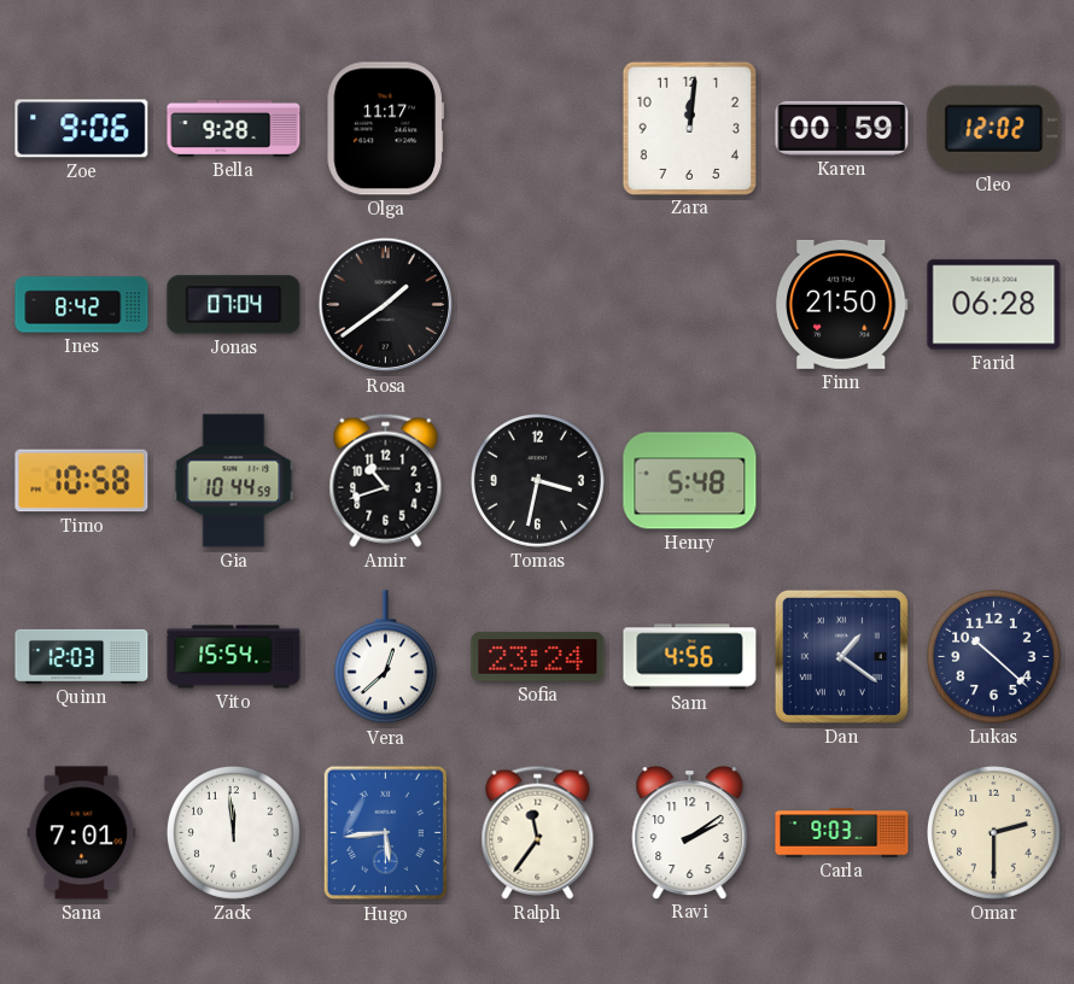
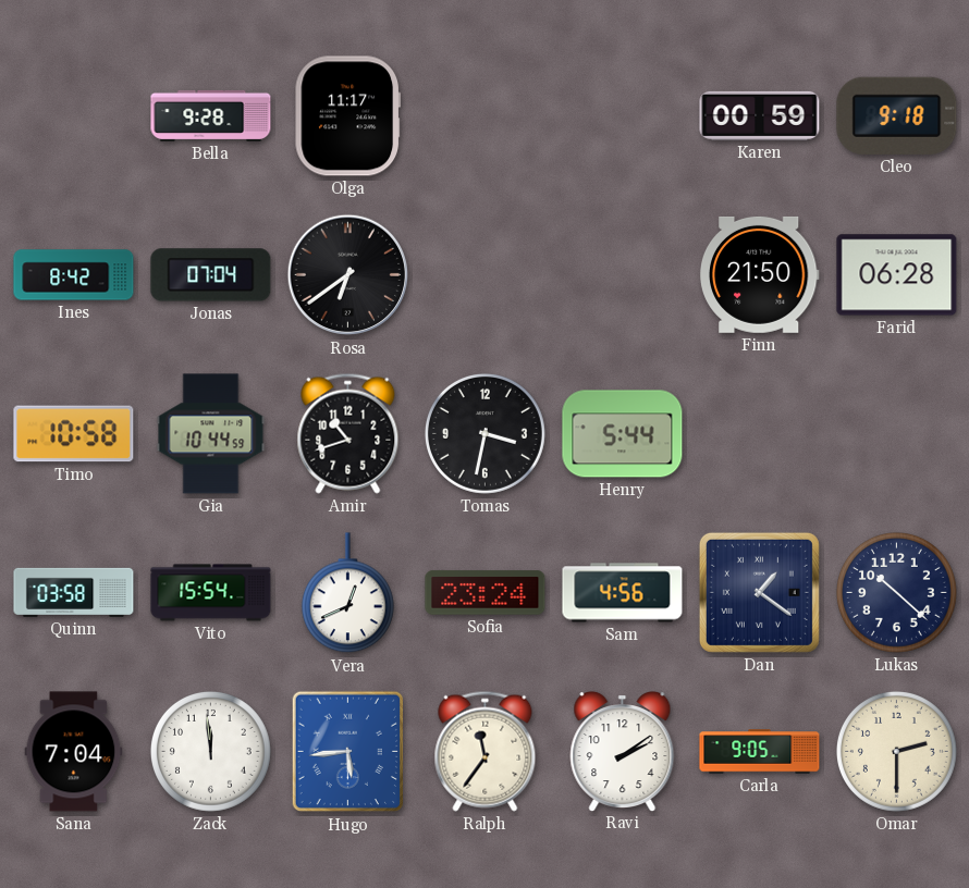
Zoe: 9:06 -> none
Zara: 12:01 -> none
Cleo: 12:02 -> 9:18
Rosa: 1:39 -> 6:39
Henry: 5:48 -> 5:44
Quinn: 12:03 -> 03:58
Vera: 12:38 -> 12:41
Sana: 7:01 -> 7:04
Carla: 9:03 -> 9:05
